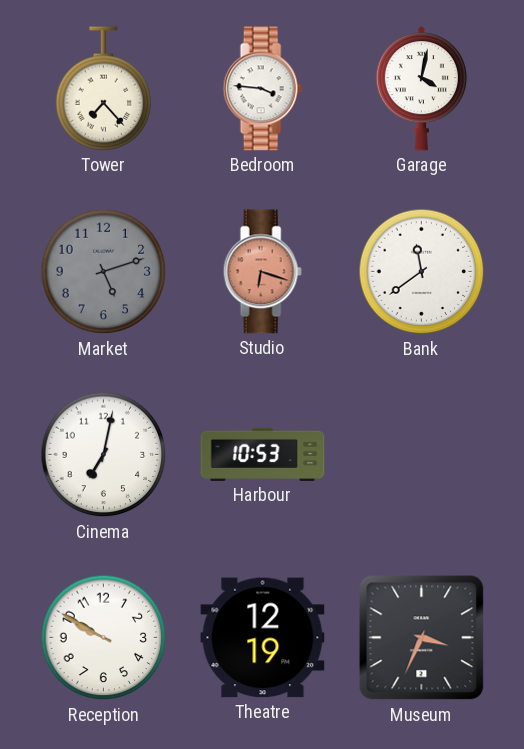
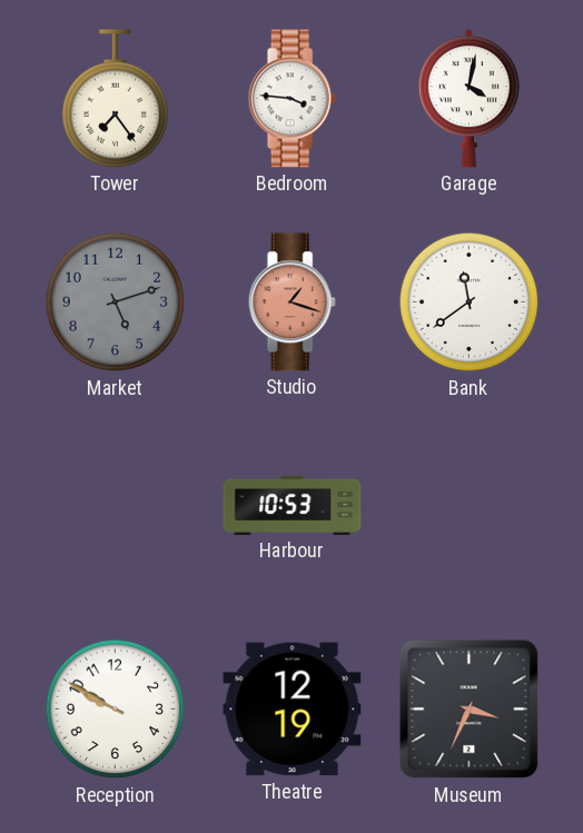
Tower: 7:23 -> 7:24
Studio: 6:18 -> 1:18
Cinema: 7:02 -> none
